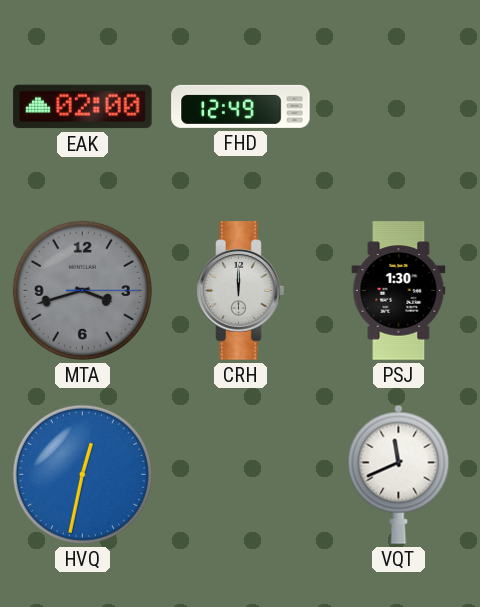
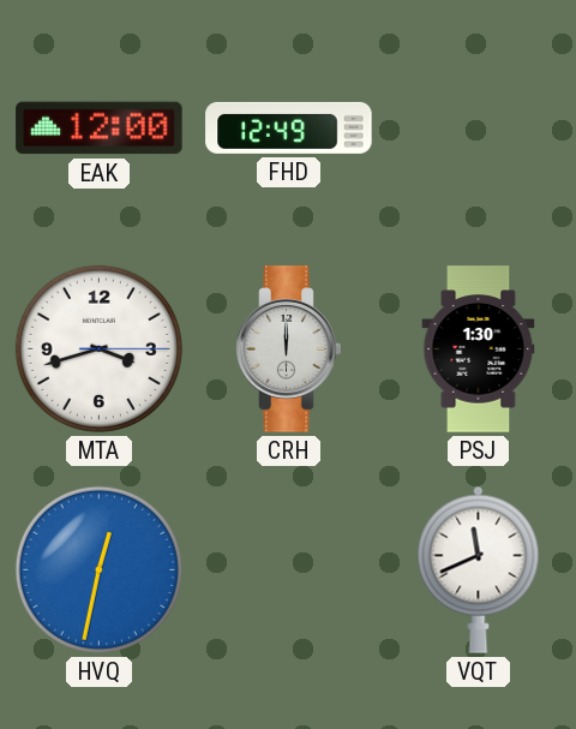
EAK: 02:00 -> 12:00
MTA dial: grey -> white
